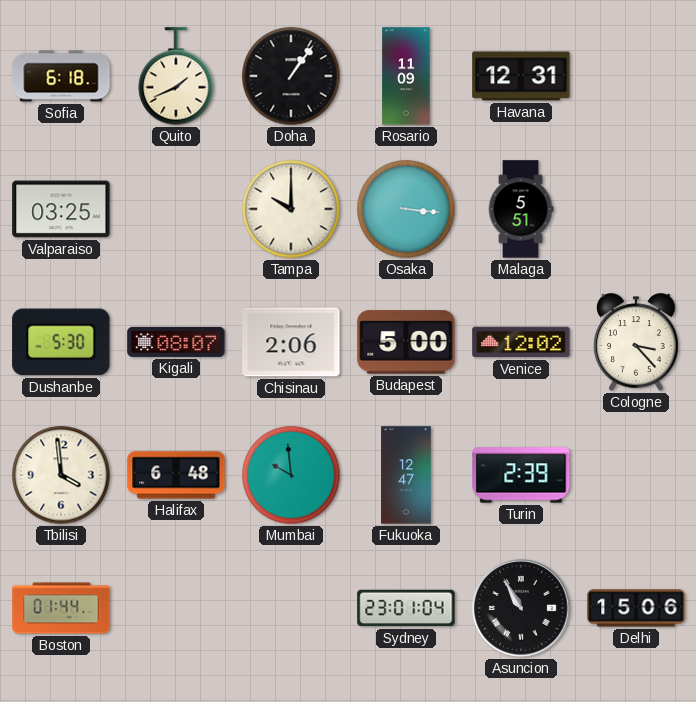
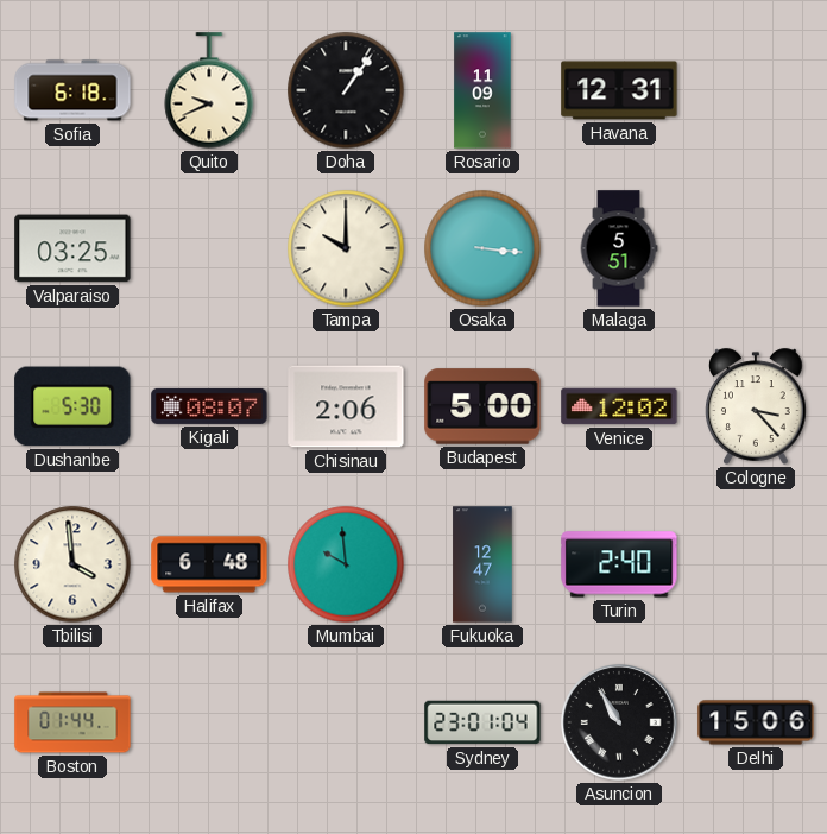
Quito: 1:41 -> 9:41
Turin: 2:39 -> 2:40
